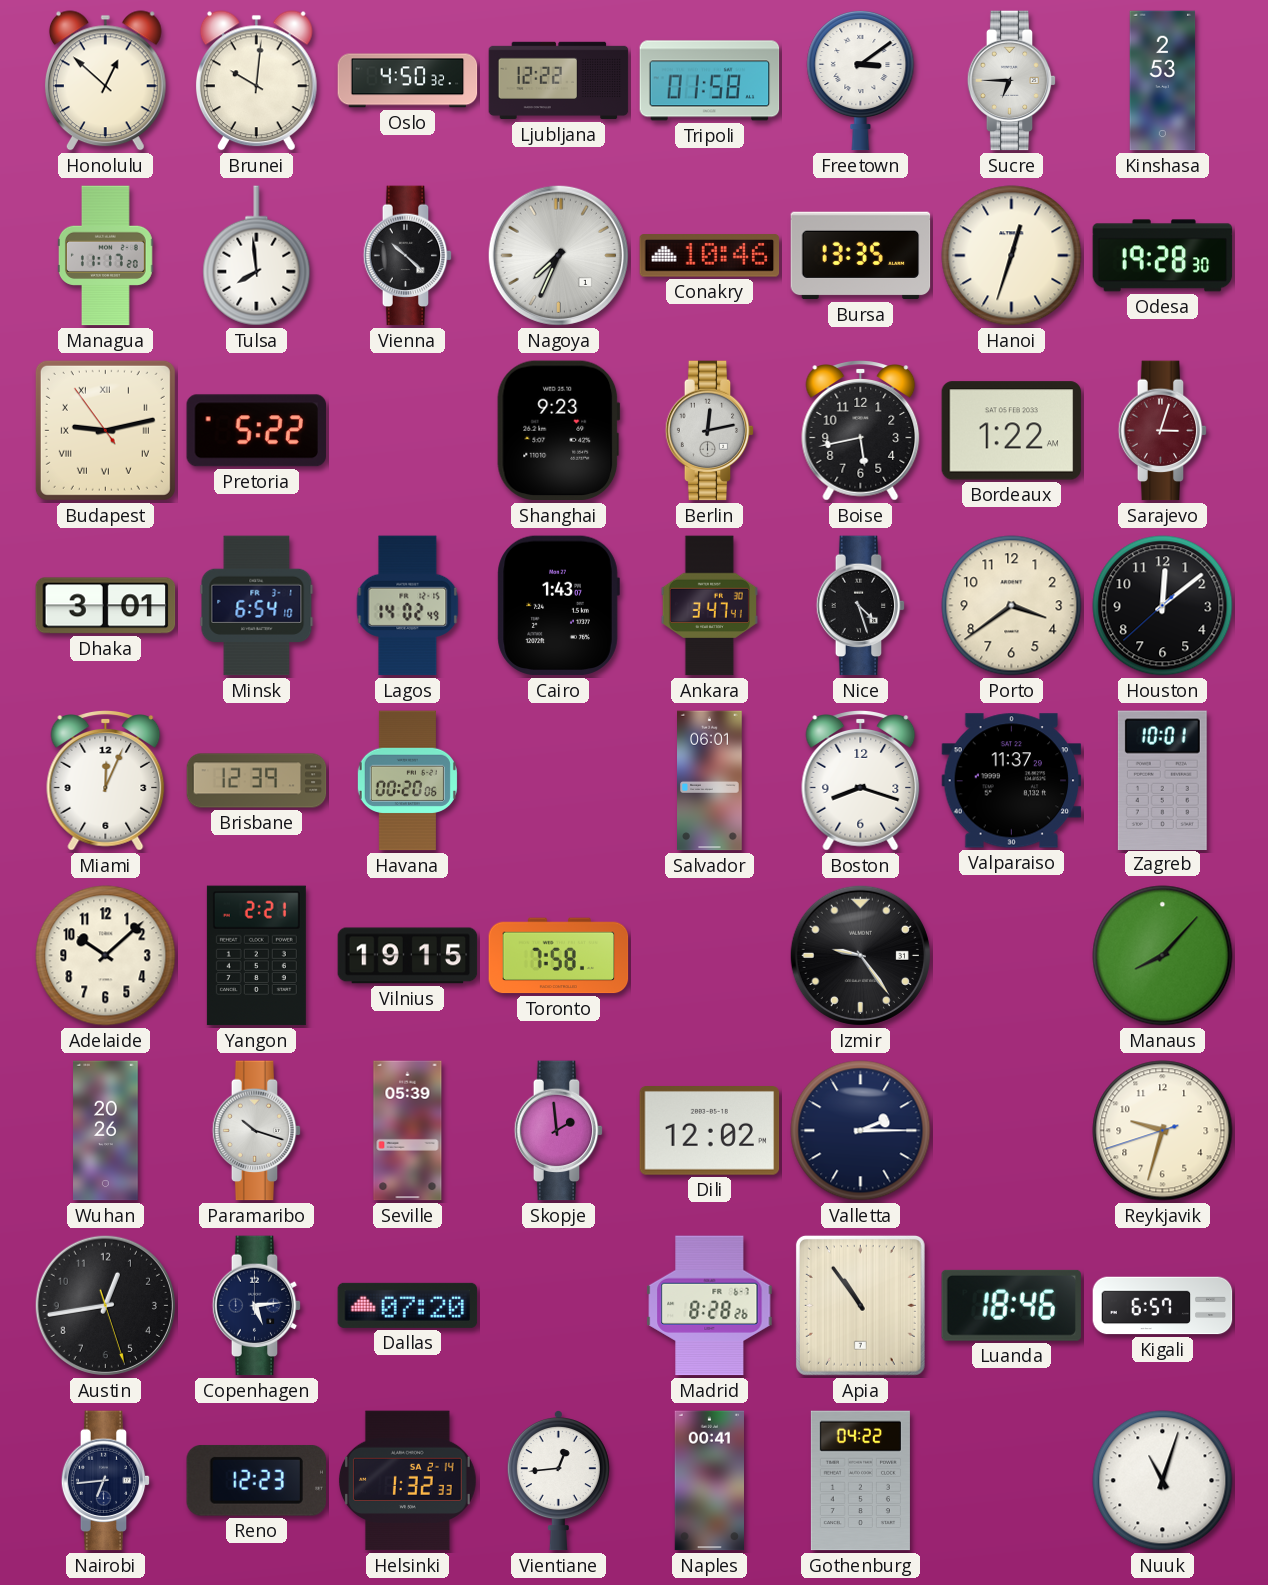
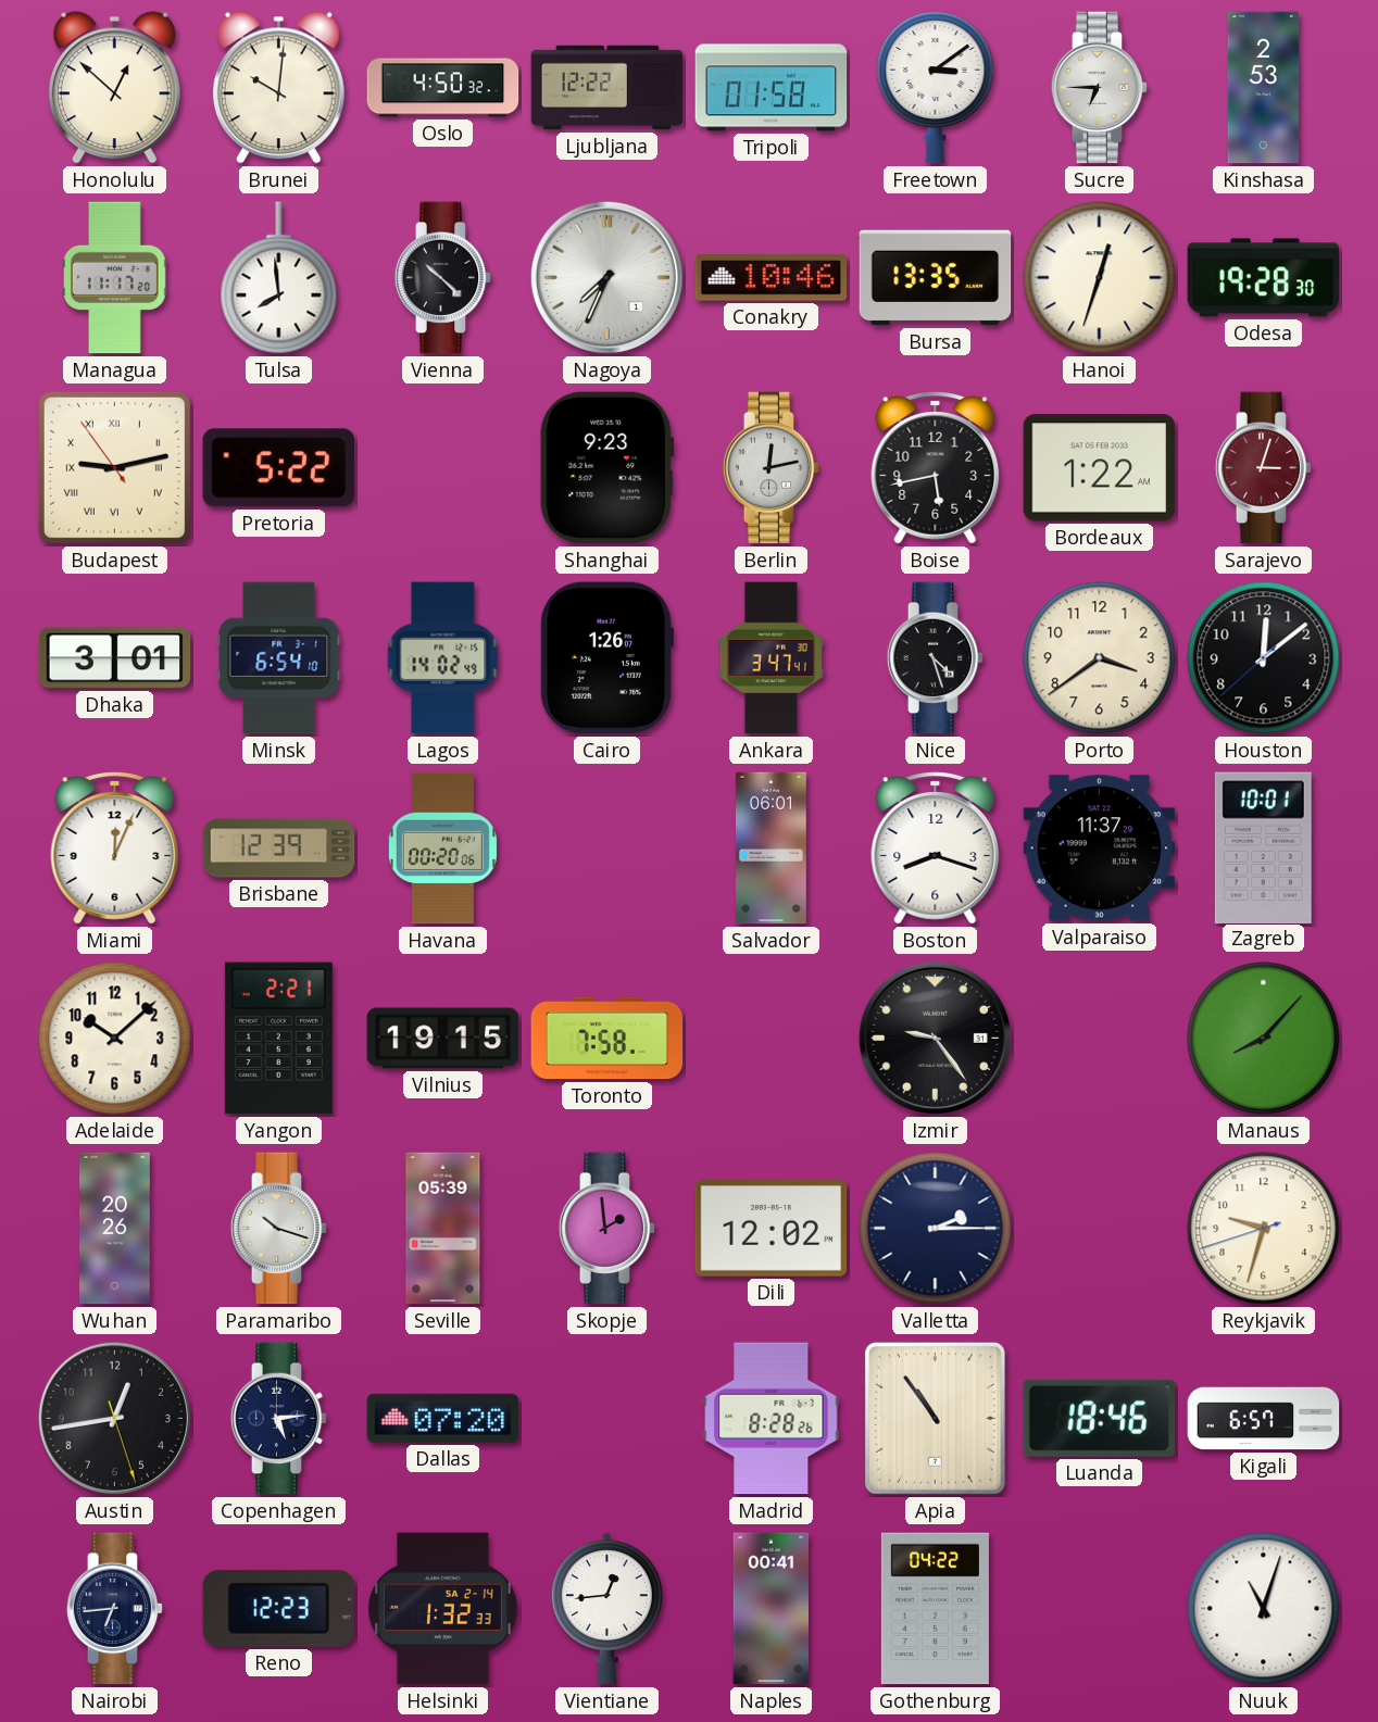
Cairo: 1:43 -> 1:26
